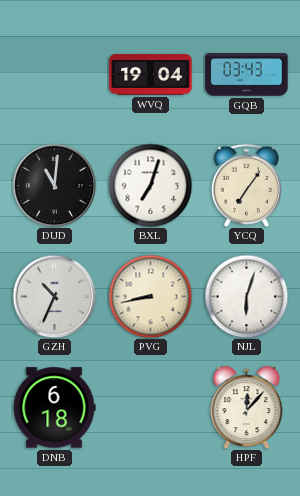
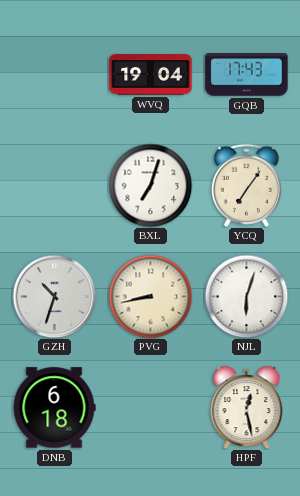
GQB: 03:43 -> 17:43
DUD: 11:01 -> none
GZH: 10:34 -> 10:33
HPF: 12:07 -> 12:28
